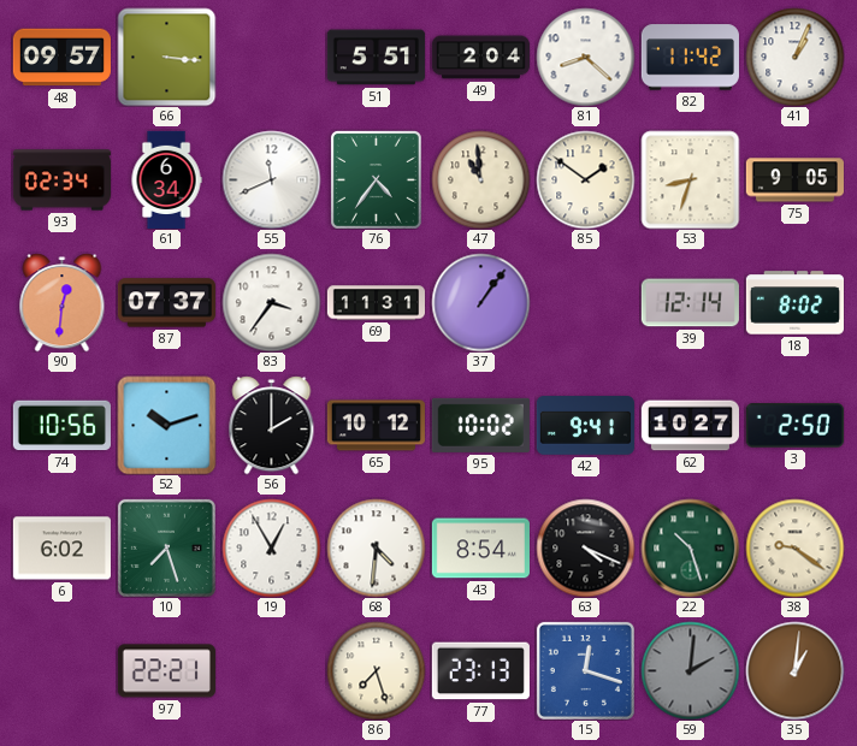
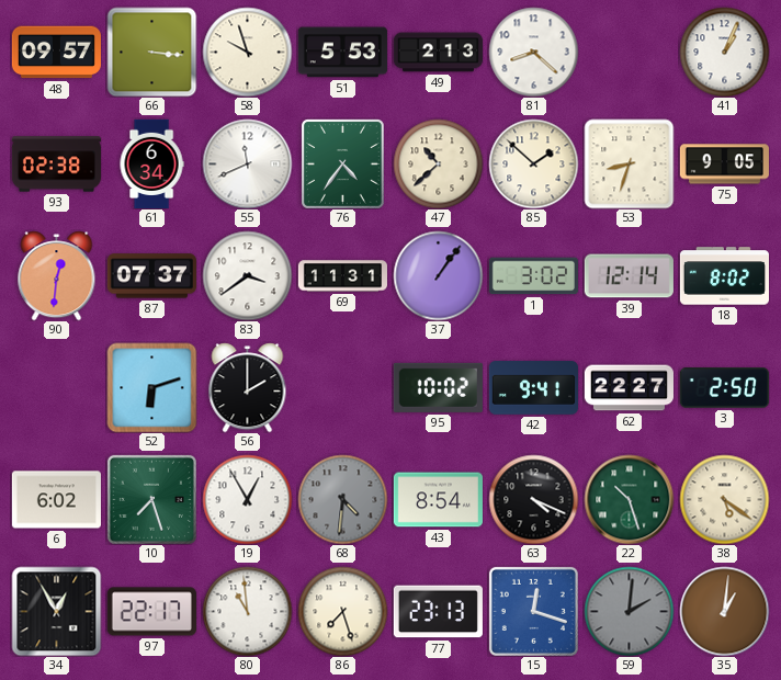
58: none -> 9:57
51: 5:51 -> 5:53
49: 2:04 -> 2:13
82: 11:42 -> none
93: 02:34 -> 02:38
47: 10:59 -> 10:38
85: 1:51 -> 1:52
83: 3:36 -> 3:39
1: none -> 3:02
74: 10:56 -> none
52: 10:12 -> 6:12
65: 10:12 -> none
62: 10:27 -> 22:27
68 dial: white -> grey
38: 9:21 -> 5:21
34: none -> 12:55
97: 22:21 -> 22:17
80: none -> 10:59
